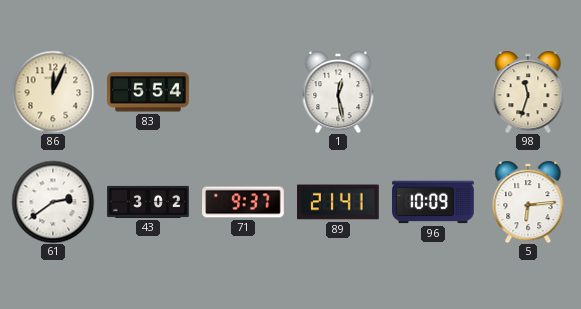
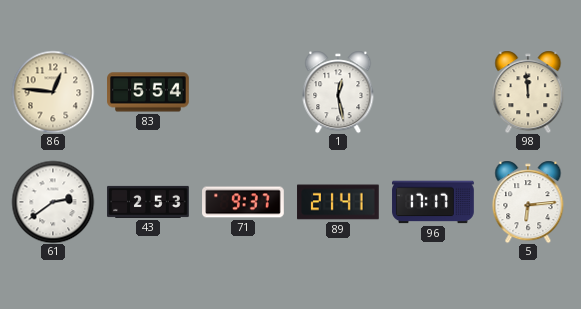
86: 12:04 -> 12:46
98: 11:33 -> 11:59
43: 3:02 -> 2:53
96: 10:09 -> 17:17
